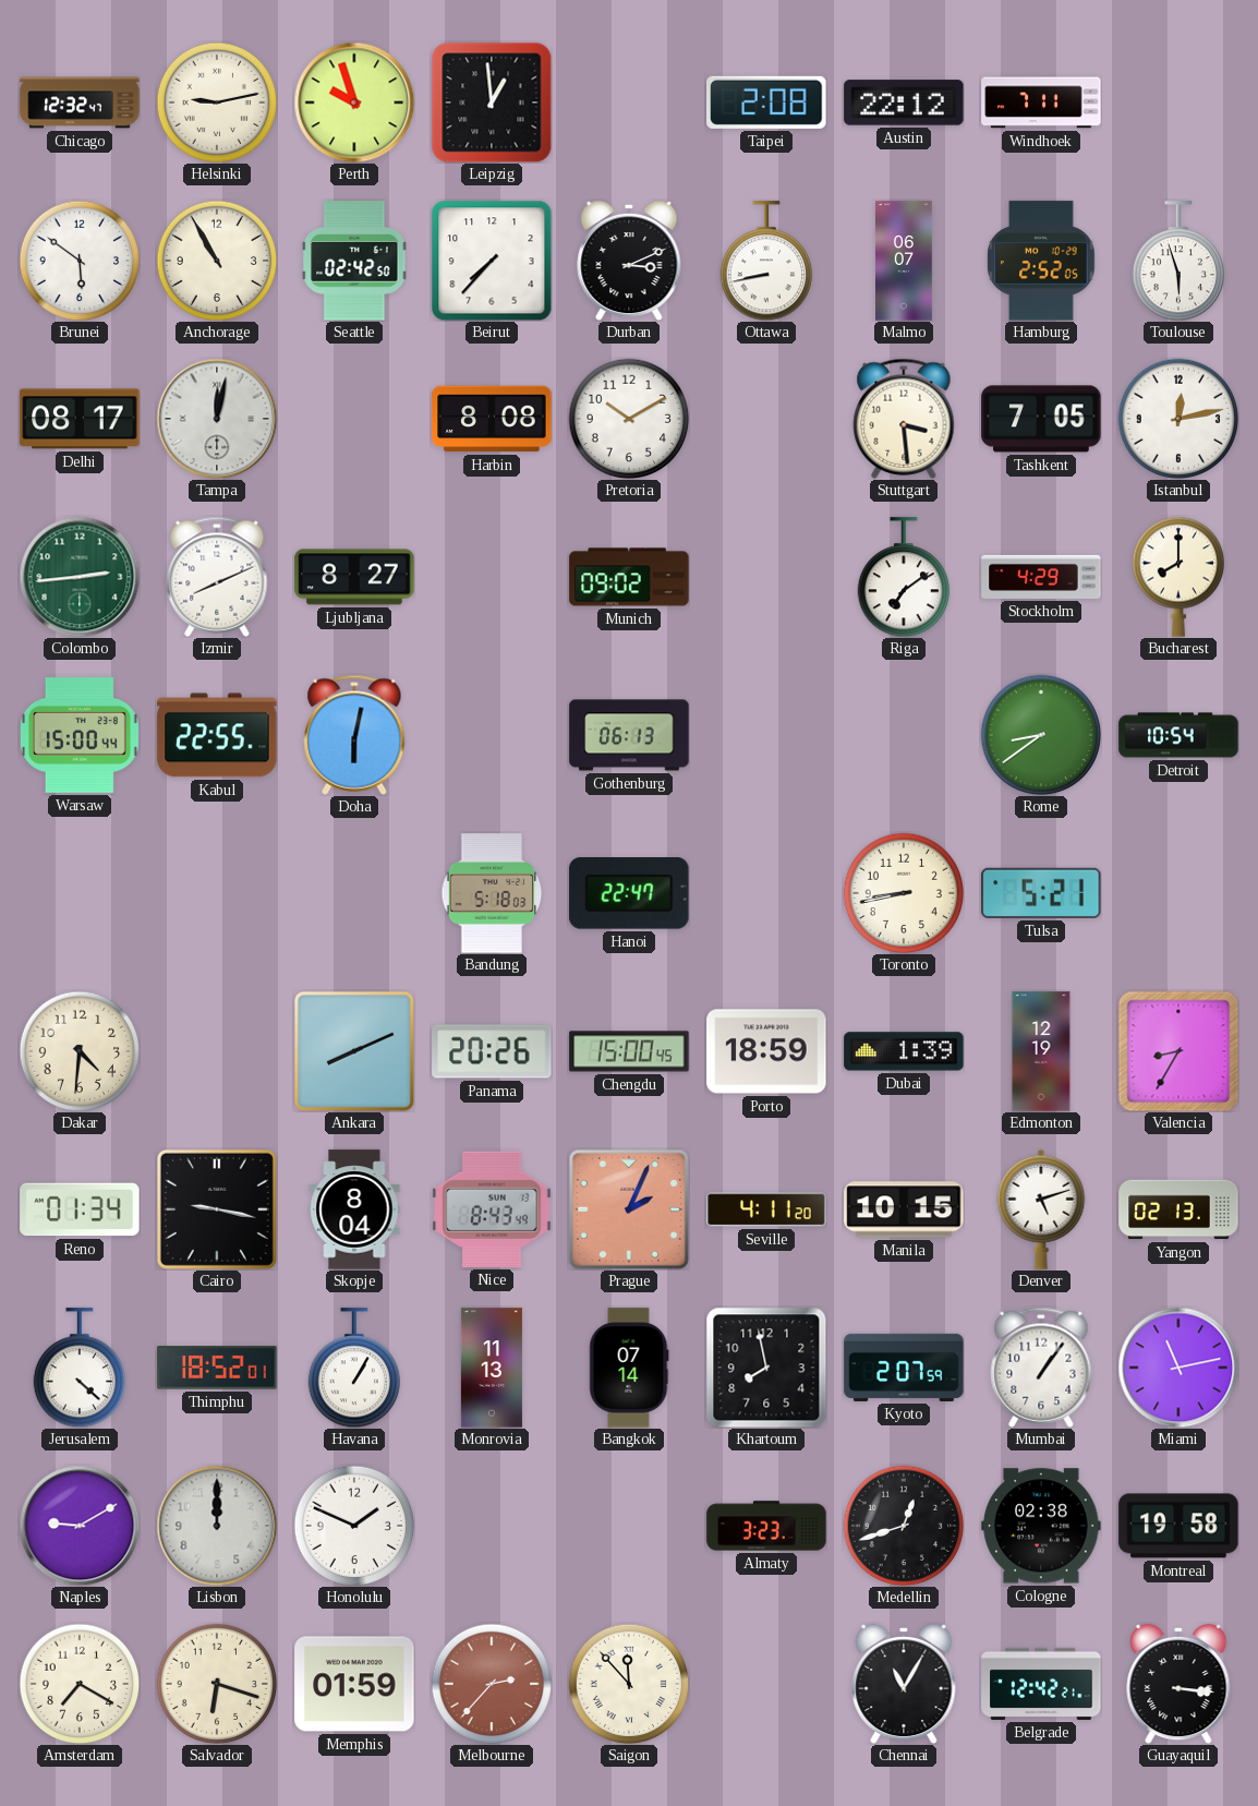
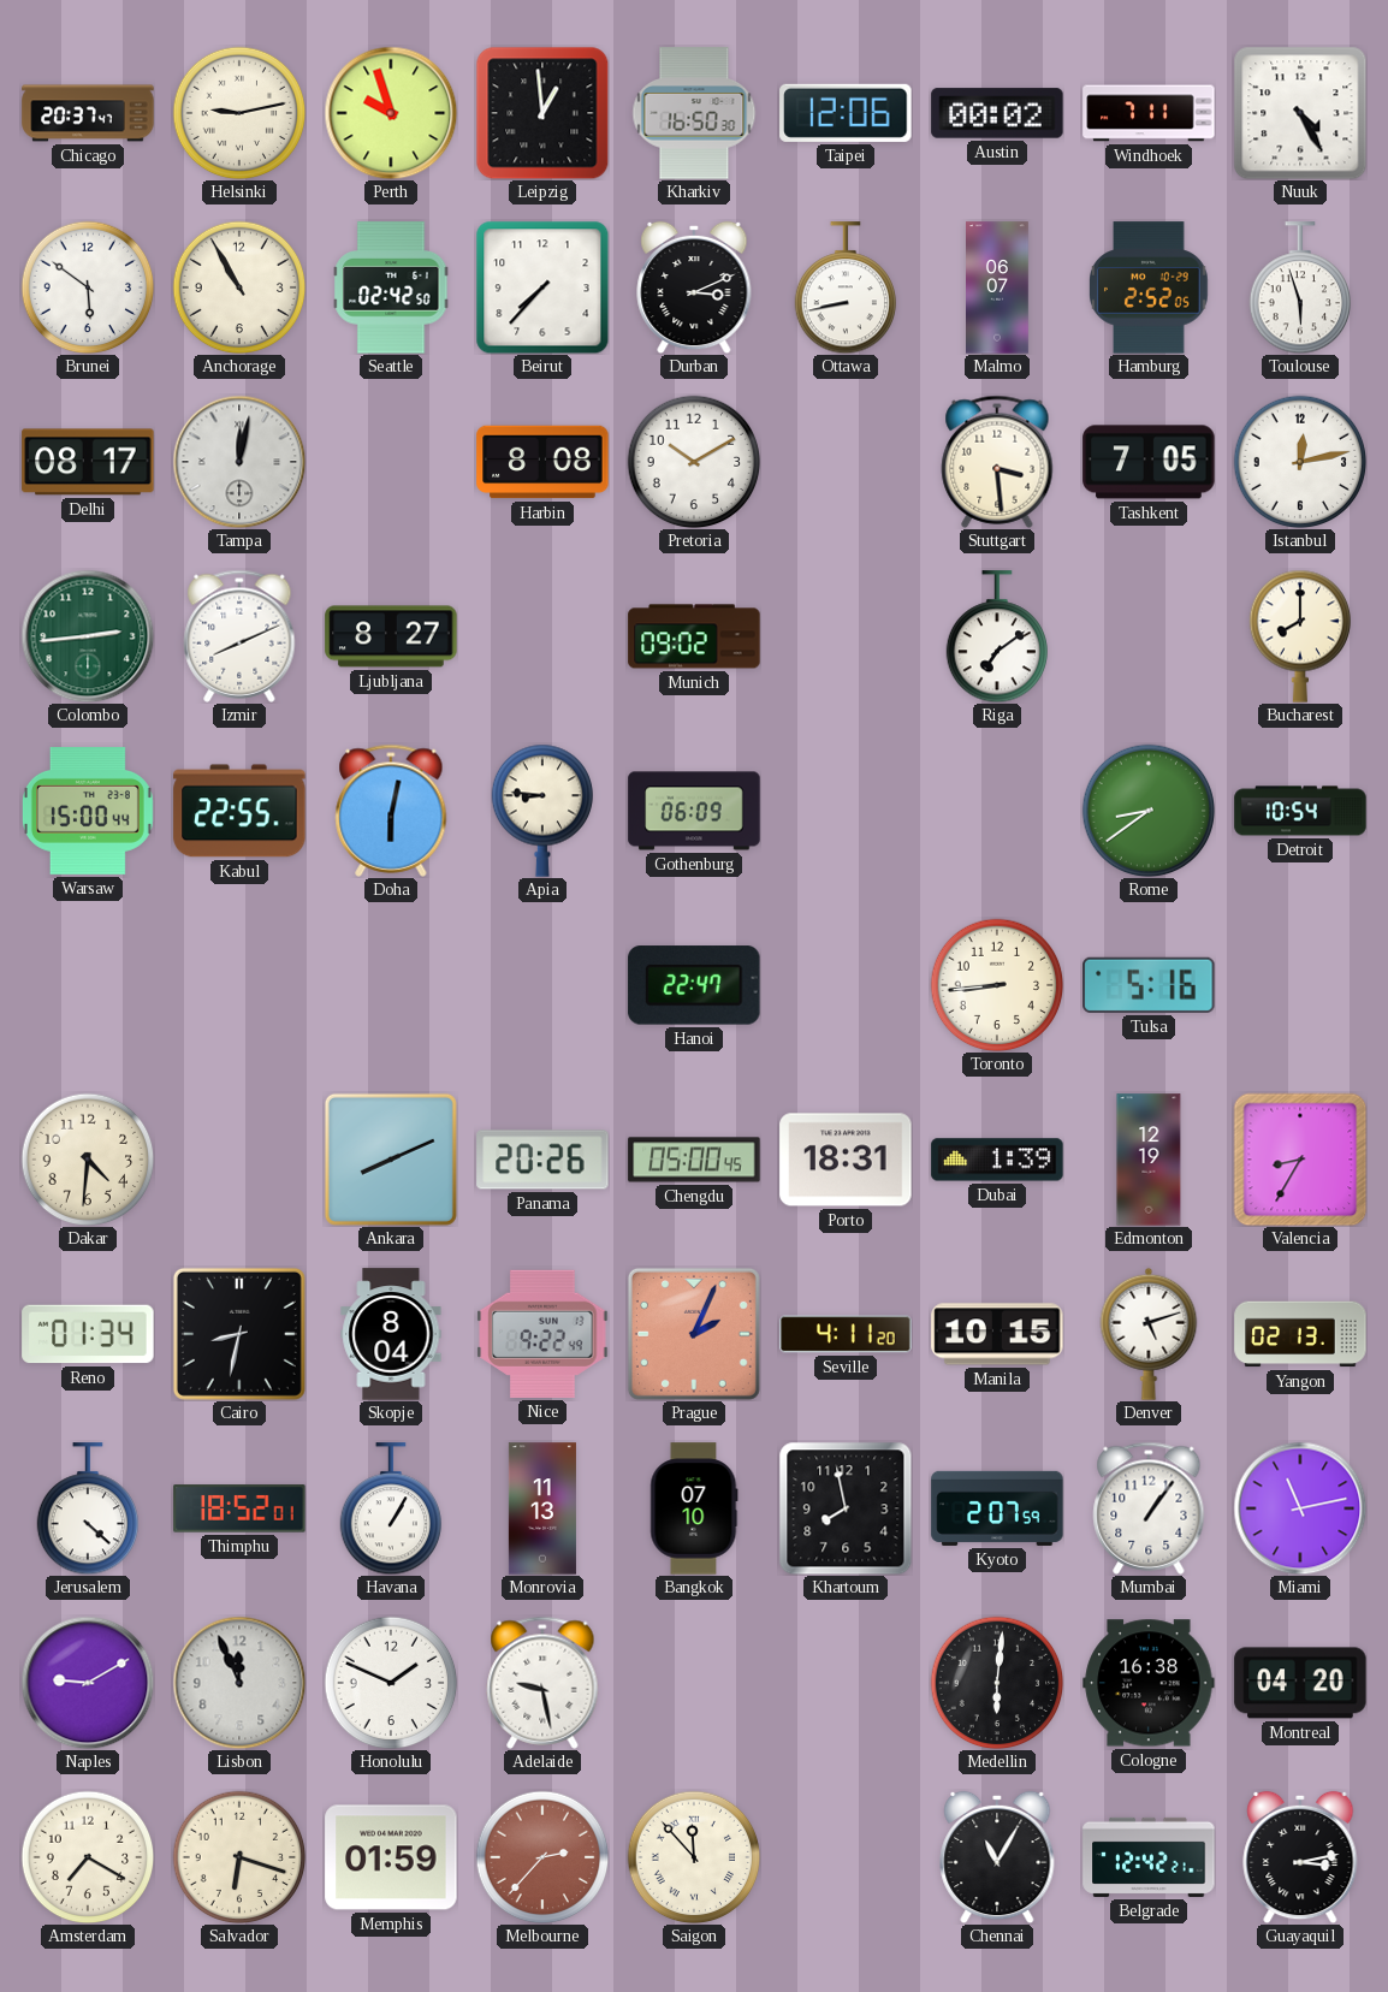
Chicago: 12:32 -> 20:37
Kharkiv: none -> 16:50
Taipei: 2:08 -> 12:06
Austin: 22:12 -> 00:02
Nuuk: none -> 4:25
Stockholm: 4:29 -> none
Apia: none -> 8:46
Gothenburg: 06:13 -> 06:09
Bandung: 5:18 -> none
Toronto: 8:43 -> 8:44
Tulsa: 5:21 -> 5:16
Chengdu: 15:00 -> 05:00
Porto: 18:59 -> 18:31
Cairo: 9:17 -> 8:32
Nice: 8:43 -> 9:22
Bangkok: 07:14 -> 07:10
Lisbon: 12:00 -> 11:56
Adelaide: none -> 9:28
Almaty: 3:23 -> none
Medellin: 12:42 -> 6:01
Cologne: 02:38 -> 16:38
Montreal: 19:58 -> 04:20
Guayaquil: 3:16 -> 3:13
